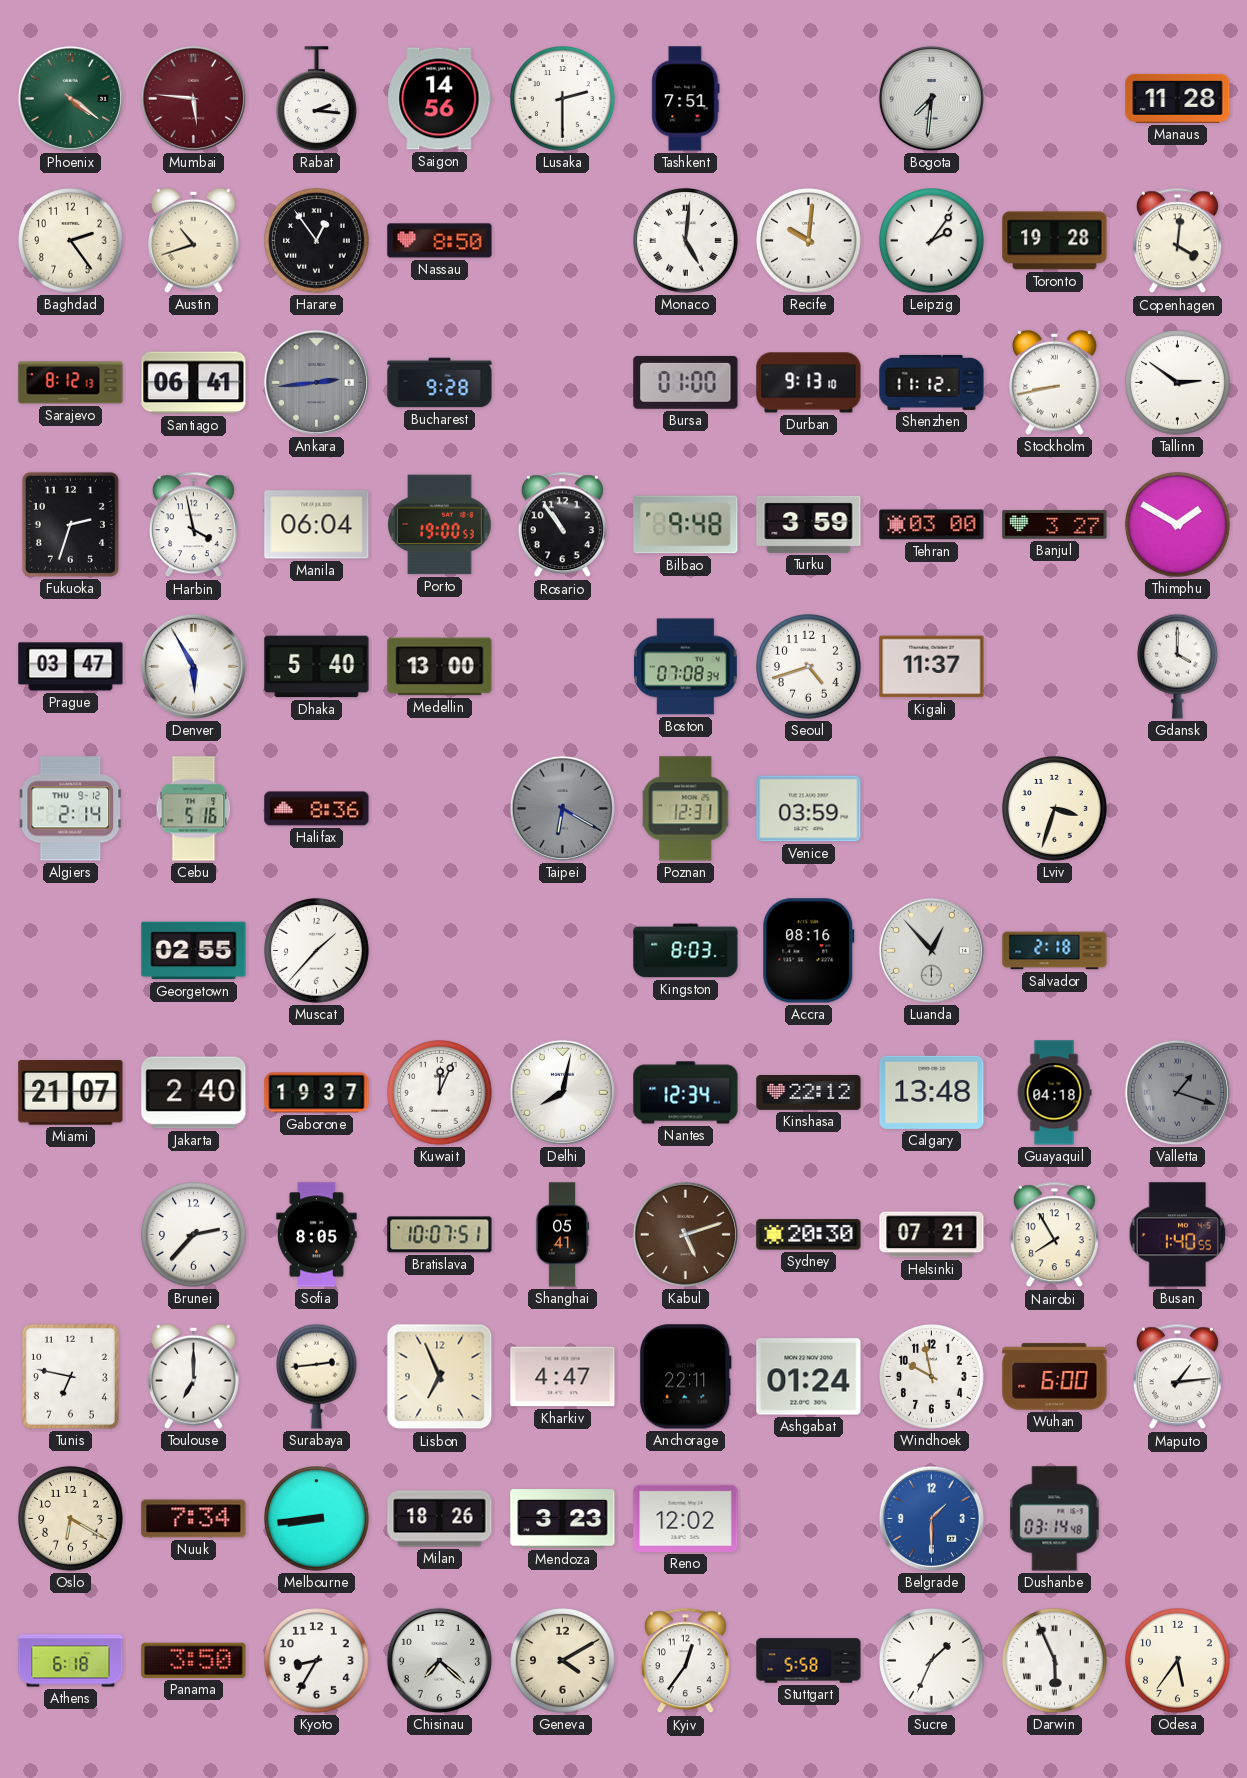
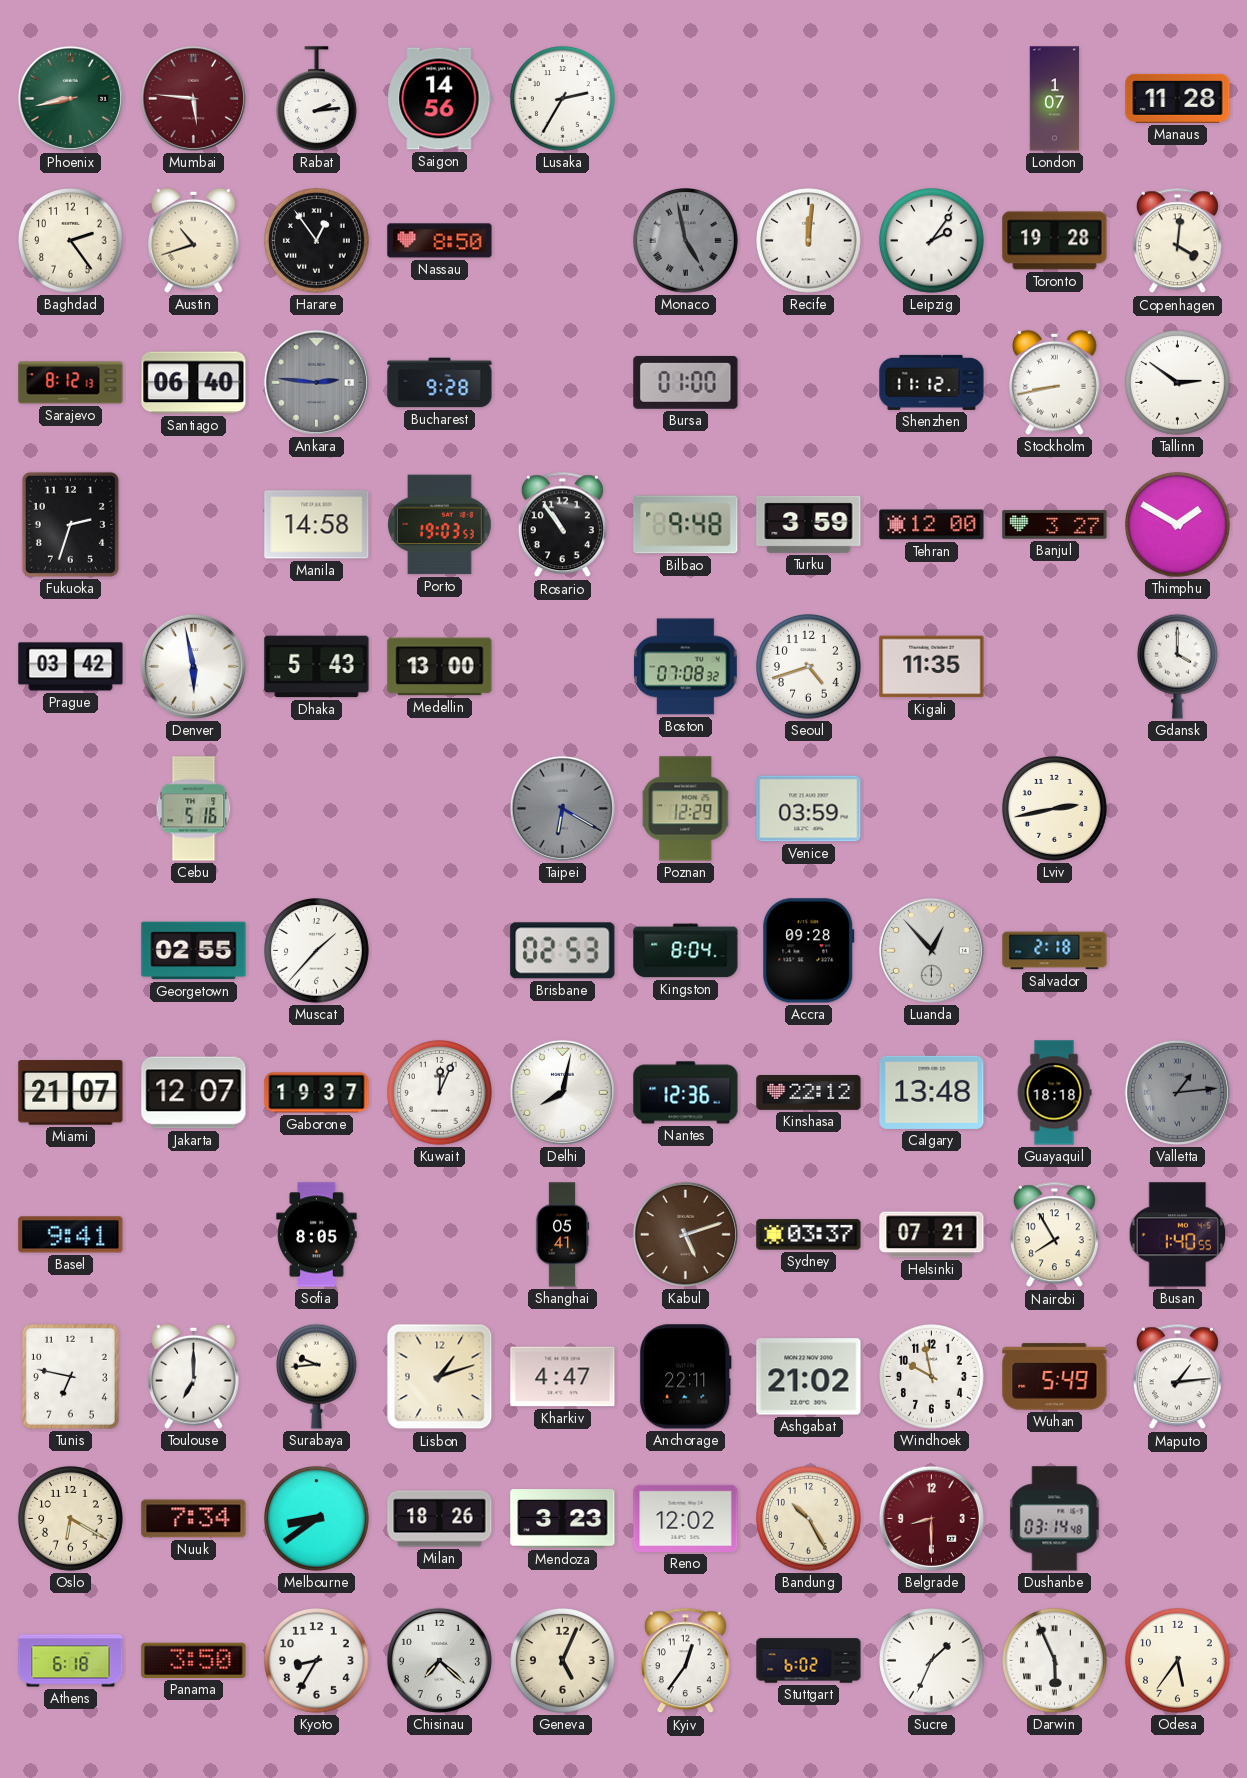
Phoenix: 4:21 -> 8:43
Rabat: 2:16 -> 2:14
Lusaka: 2:30 -> 2:35
Tashkent: 7:51 -> none
Bogota: 7:31 -> none
London: none -> 1:07
Monaco: 5:01 -> 4:58
Monaco dial: white -> grey
Recife: 10:01 -> 12:01
Santiago: 06:41 -> 06:40
Ankara: 2:44 -> 2:46
Durban: 9:13 -> none
Harbin: 3:58 -> none
Manila: 06:04 -> 14:58
Porto: 19:00 -> 19:03
Tehran: 03:00 -> 12:00
Prague: 03:47 -> 03:42
Denver: 5:55 -> 5:58
Dhaka: 5:40 -> 5:43
Boston: 07:08:34 -> 07:08:32
Kigali: 11:37 -> 11:35
Algiers: 2:14 -> none
Halifax: 8:36 -> none
Poznan: 12:31 -> 12:29
Lviv: 3:33 -> 2:43
Brisbane: none -> 02:53
Kingston: 8:03 -> 8:04
Accra: 08:16 -> 09:28
Jakarta: 2:40 -> 12:07
Nantes: 12:34 -> 12:36
Guayaquil: 04:18 -> 18:18
Valletta: 1:18 -> 1:14
Basel: none -> 9:41
Brunei: 2:37 -> none
Bratislava: 10:07 -> none
Sydney: 20:30 -> 03:37
Surabaya: 2:44 -> 9:44
Lisbon: 6:56 -> 1:12
Ashgabat: 01:24 -> 21:02
Wuhan: 6:00 -> 5:49
Melbourne: 8:44 -> 8:39
Bandung: none -> 10:25
Belgrade: 1:30 -> 8:30
Belgrade dial: blue -> burgundy
Geneva: 4:10 -> 5:04
Stuttgart: 5:58 -> 6:02
